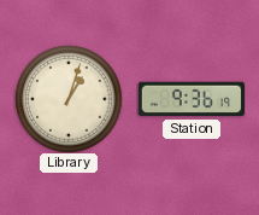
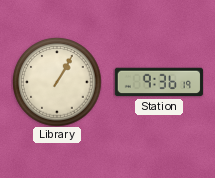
Library: 1:03 -> 1:05
